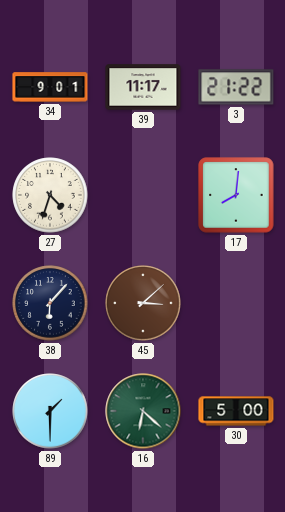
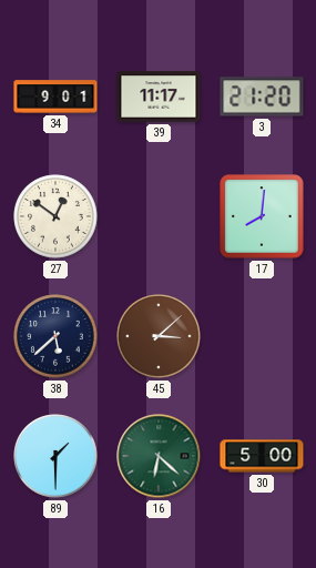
3: 21:22 -> 21:20
27: 4:33 -> 12:51
38: 6:07 -> 5:38
